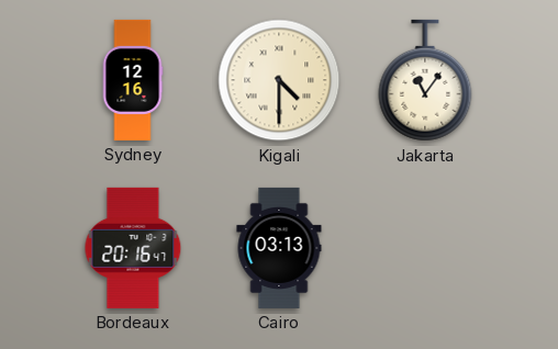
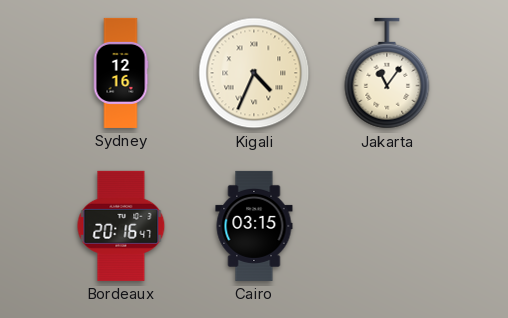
Kigali: 4:30 -> 4:34
Cairo: 03:13 -> 03:15
